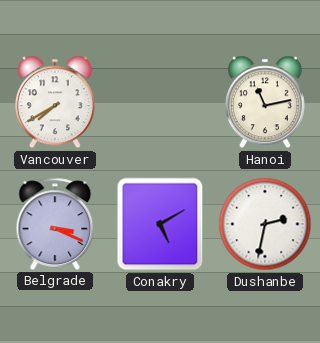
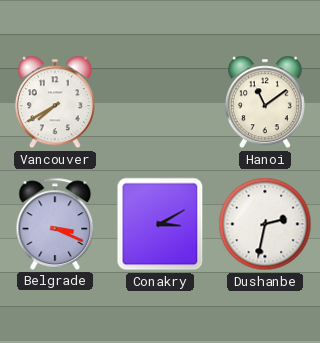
Hanoi: 11:13 -> 11:09
Conakry: 5:10 -> 3:10
